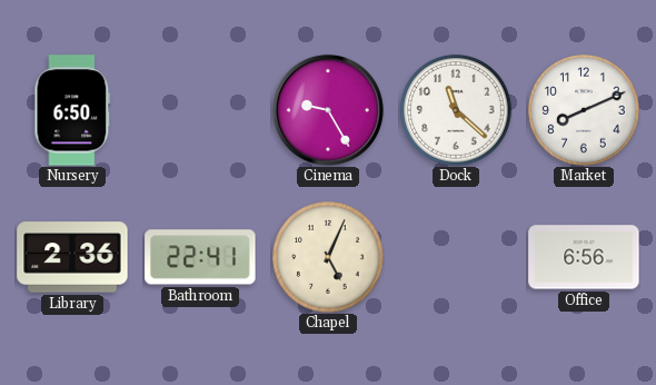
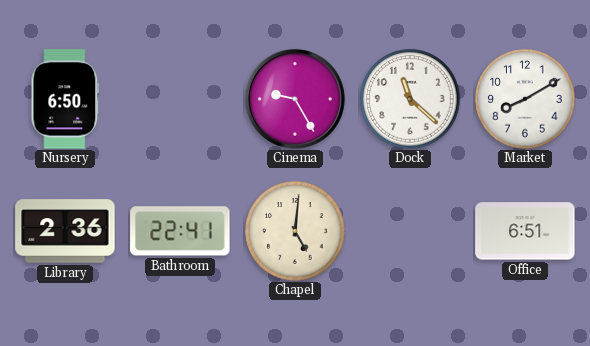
Market: 8:11 -> 8:10
Chapel: 5:04 -> 5:01
Office: 6:56 -> 6:51
